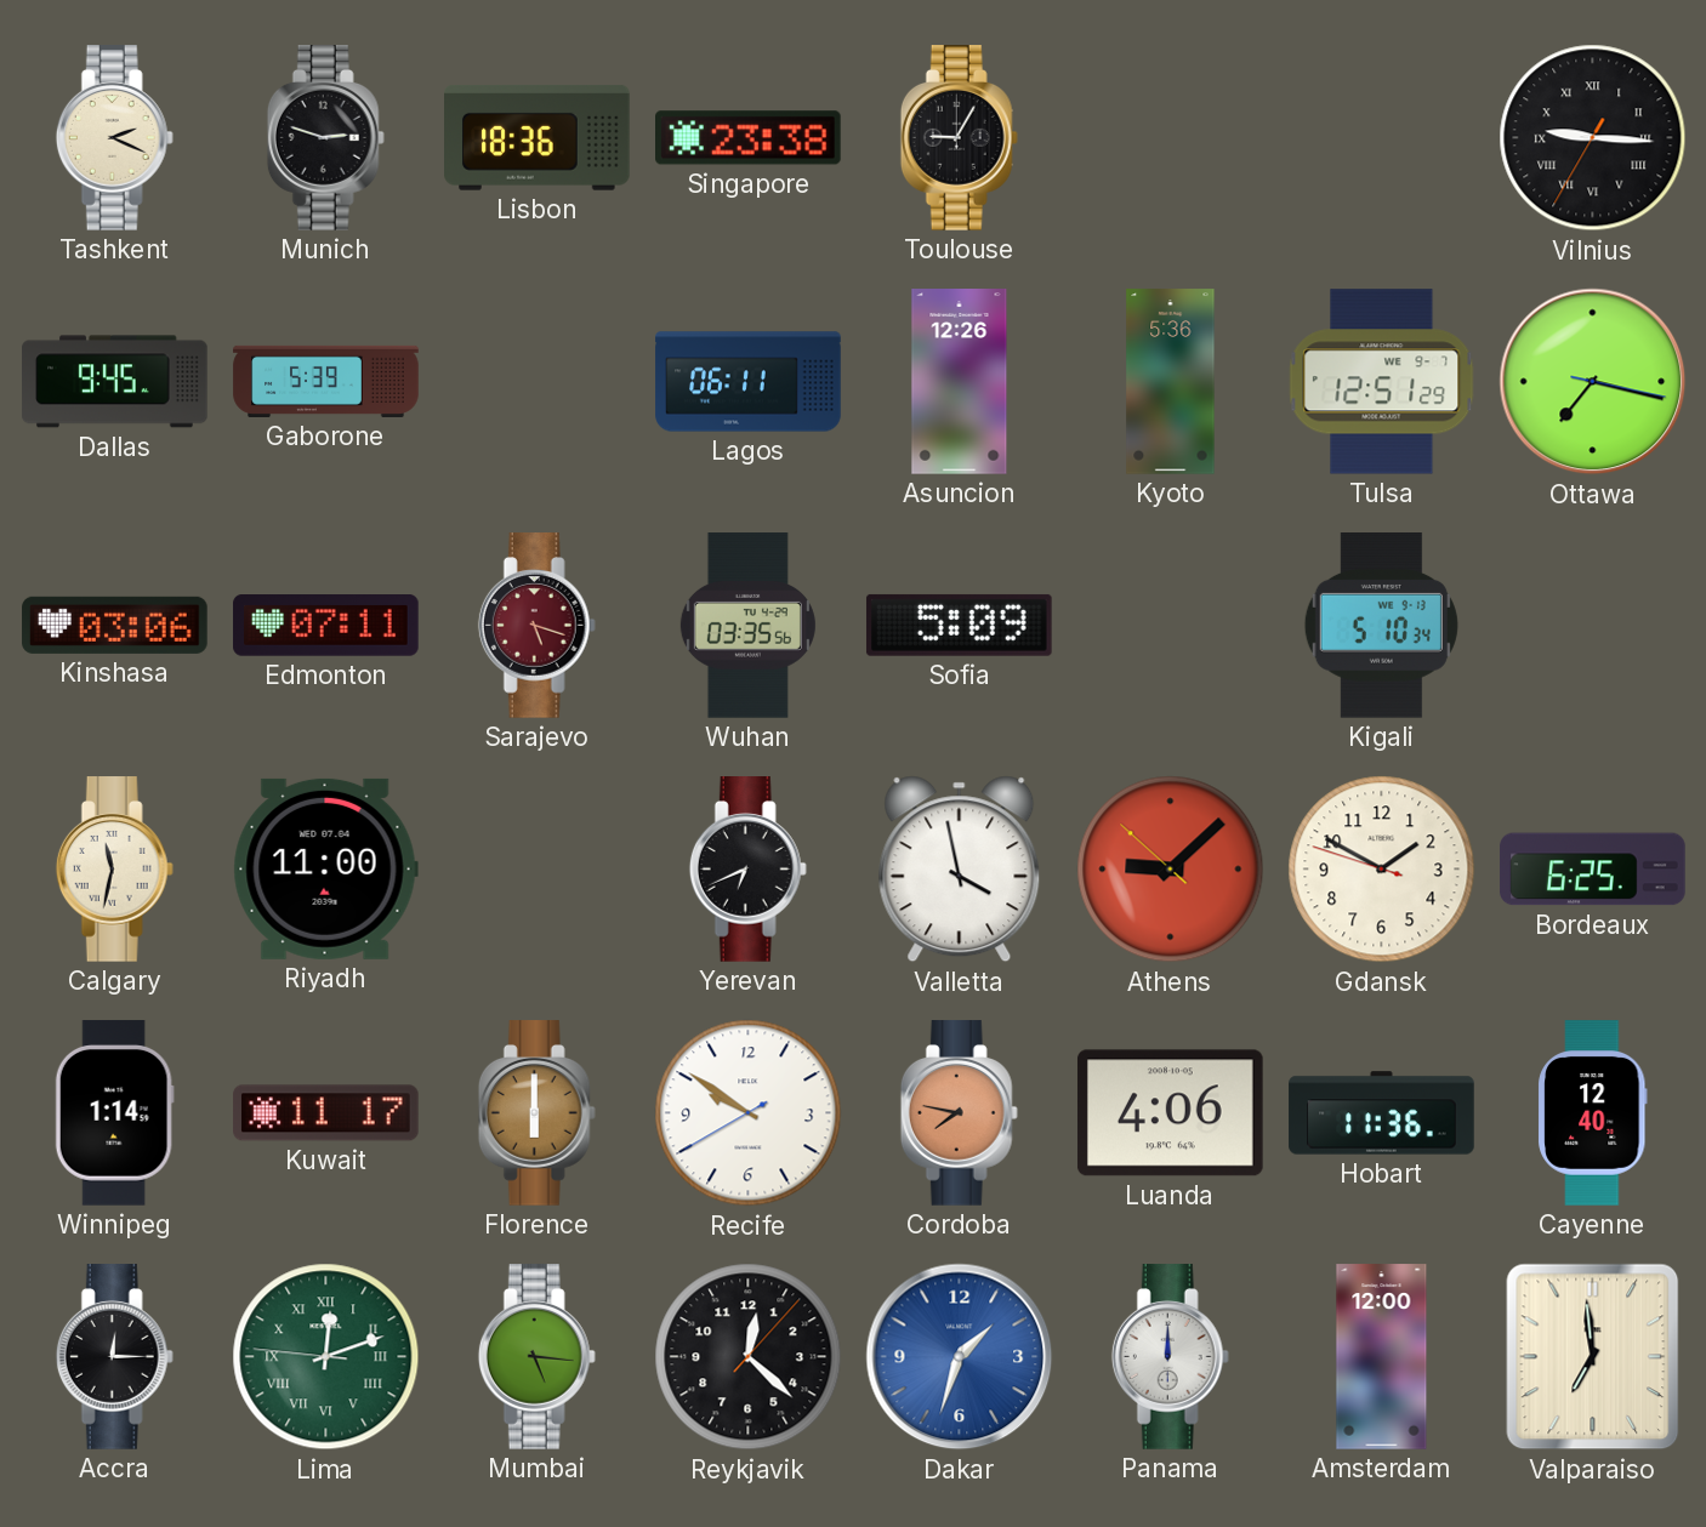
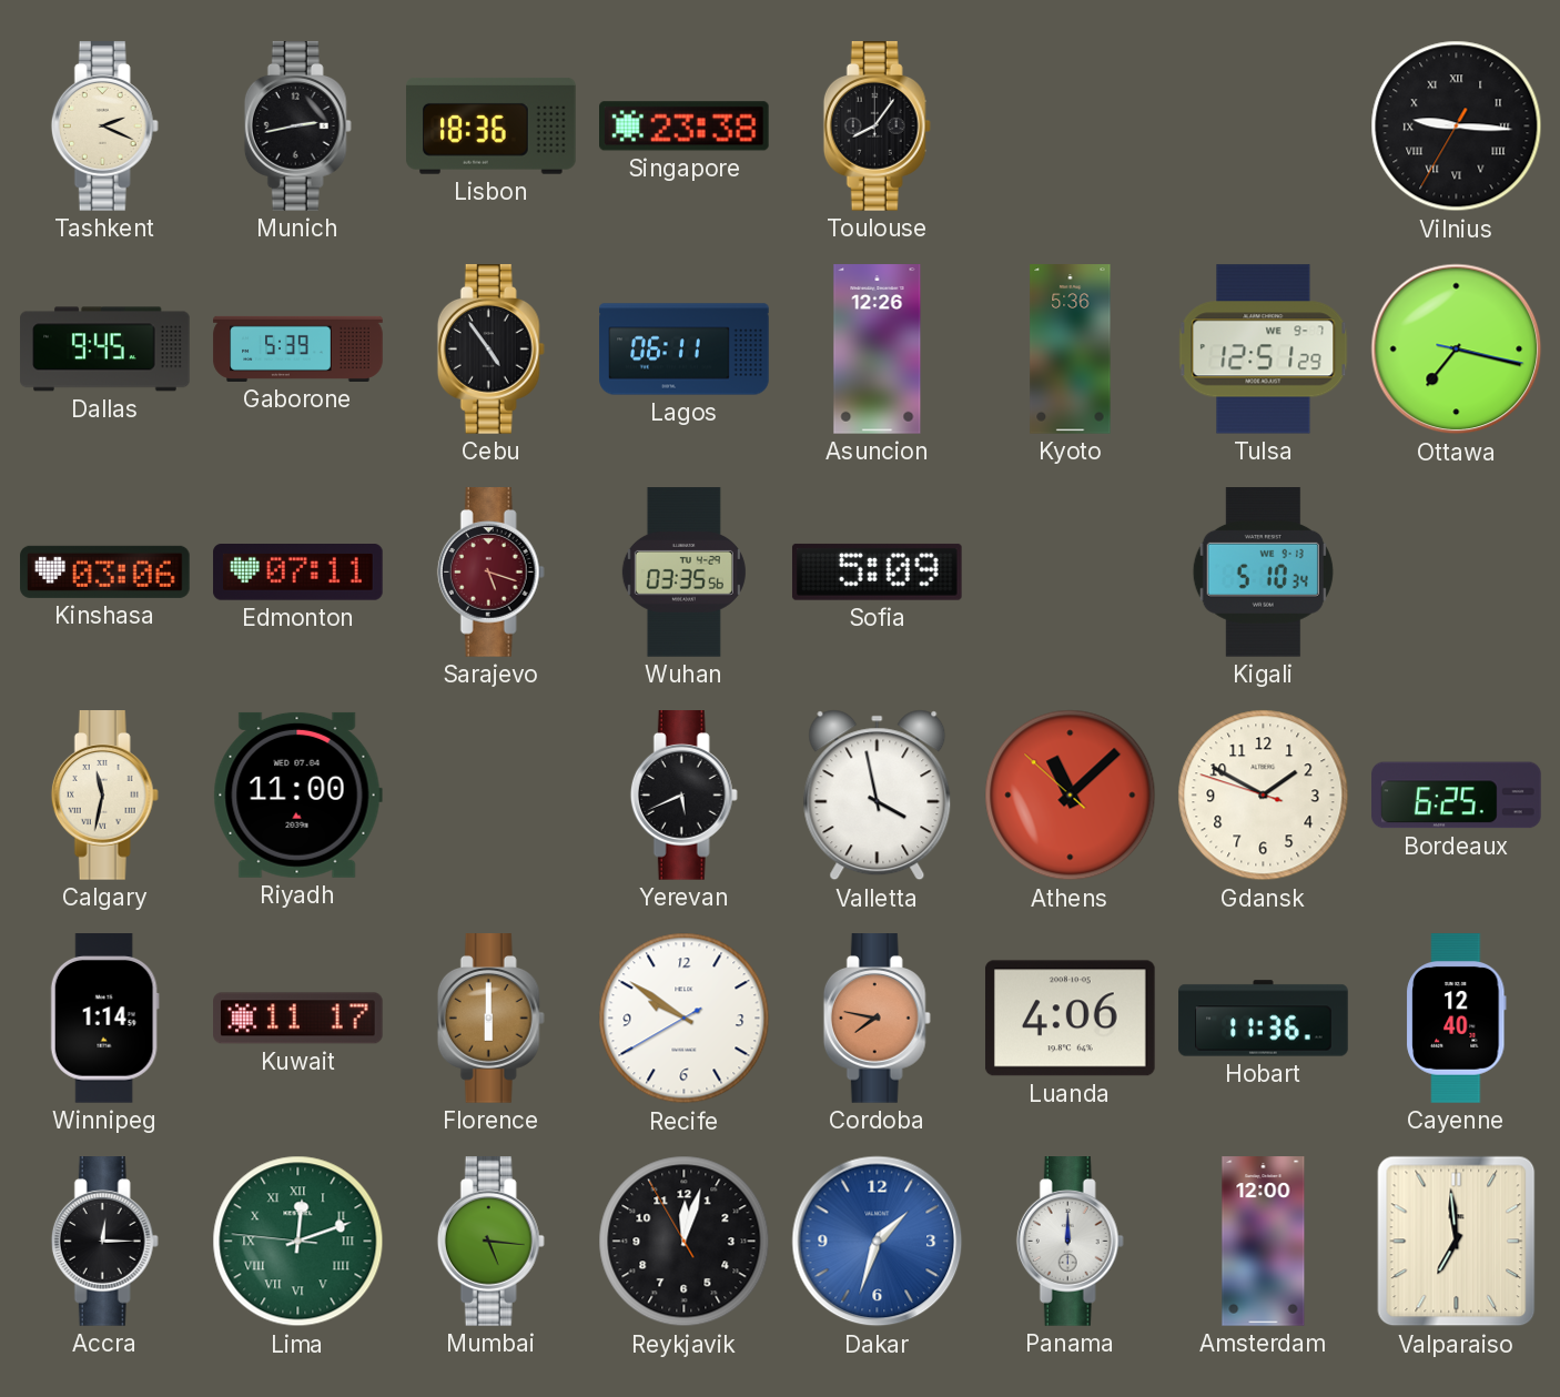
Munich: 2:48 -> 2:43
Toulouse: 9:05 -> 8:06
Cebu: none -> 4:54
Yerevan: 6:41 -> 5:41
Athens: 9:07 -> 11:07
Reykjavik: 12:22 -> 12:02
